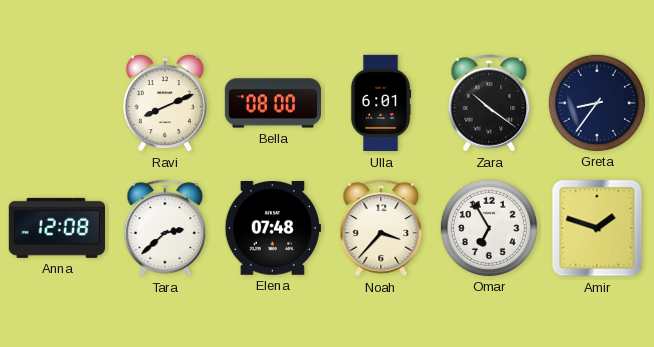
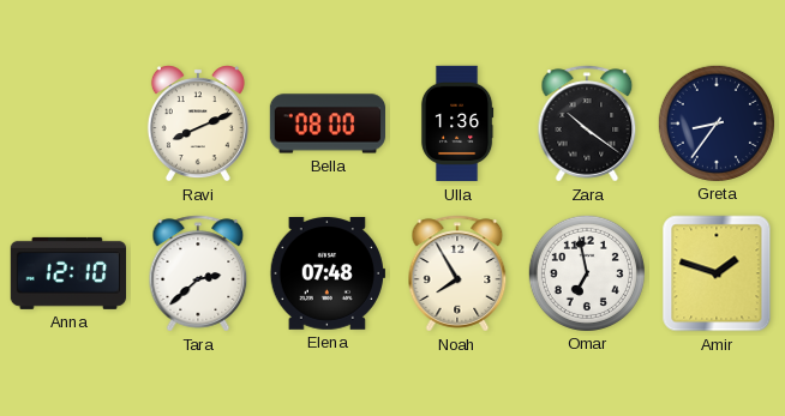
Ulla: 6:01 -> 1:36
Anna: 12:08 -> 12:10
Noah: 3:37 -> 7:55
Omar: 6:55 -> 6:58
